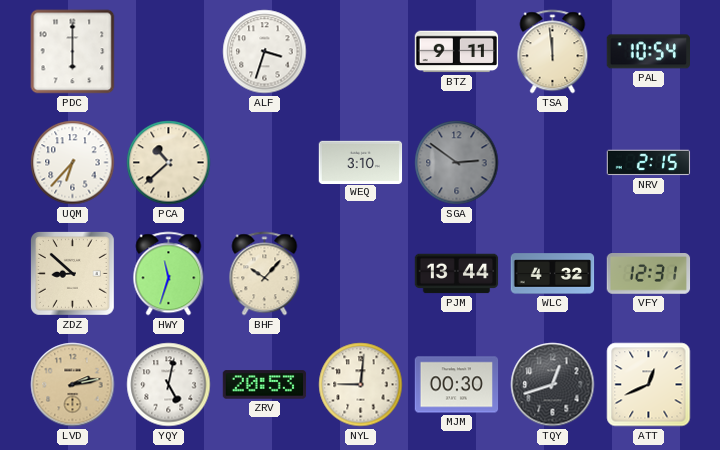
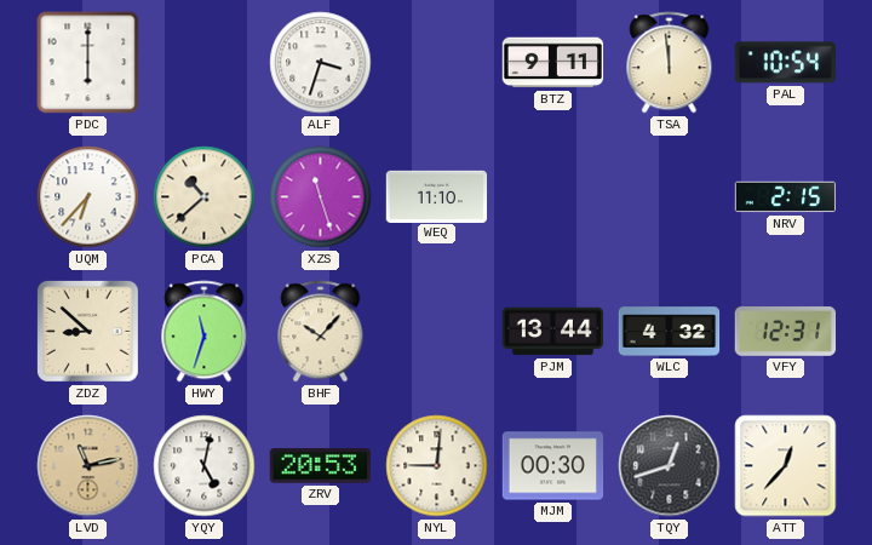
XZS: none -> 11:27
WEQ: 3:10 -> 11:10
SGA: 2:51 -> none
LVD: 2:13 -> 11:13
ATT: 12:41 -> 12:37
